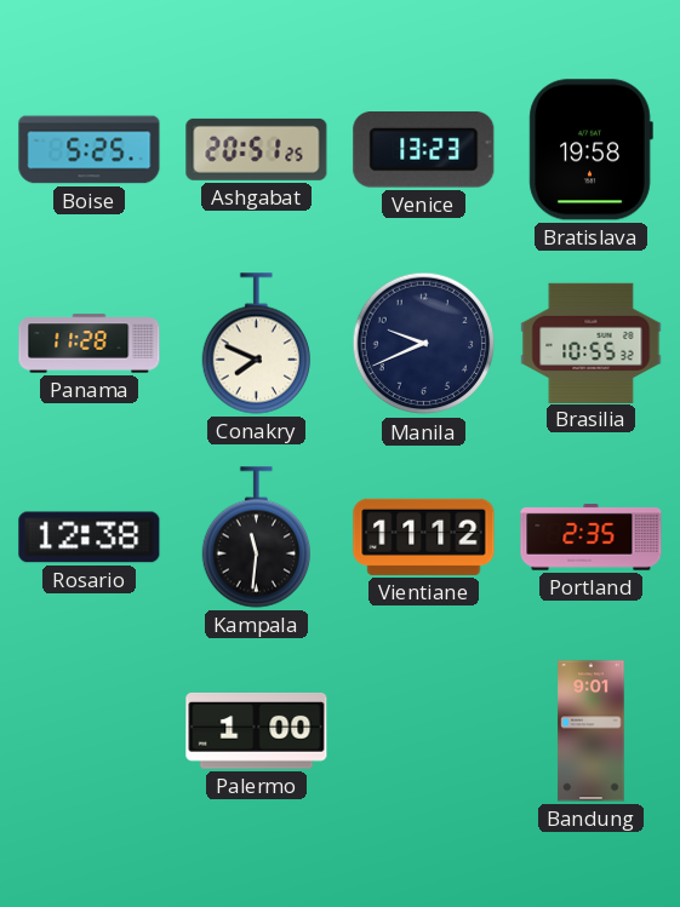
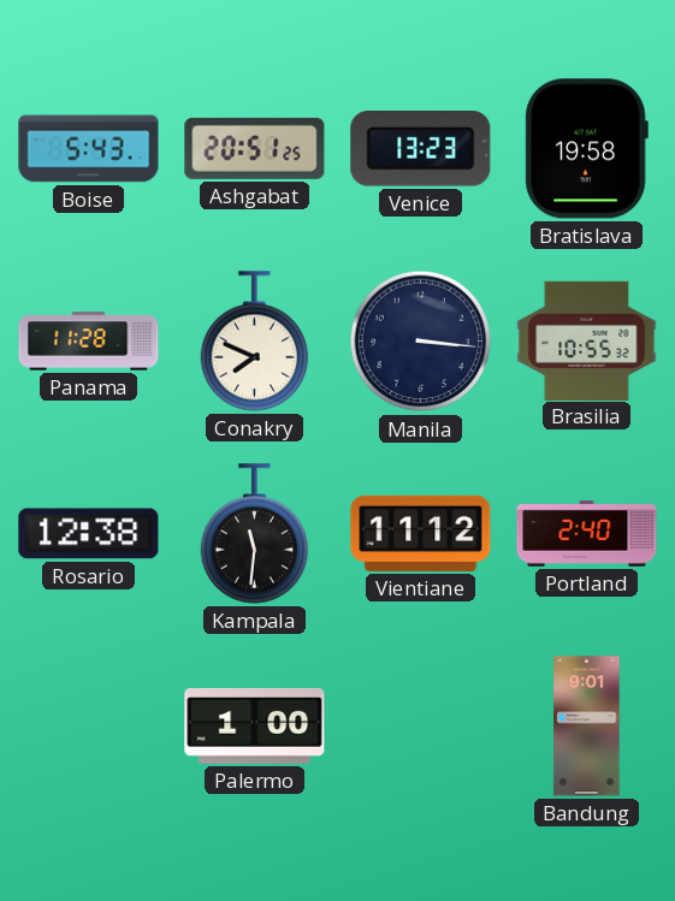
Boise: 5:25 -> 5:43
Manila: 9:41 -> 3:16
Portland: 2:35 -> 2:40
